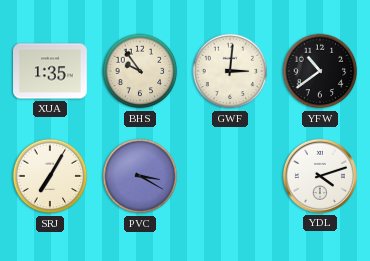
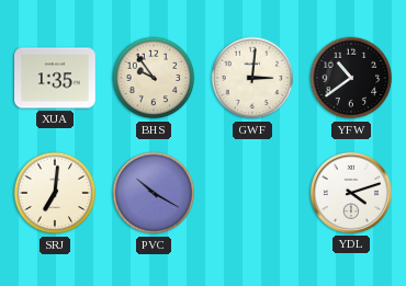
SRJ: 7:05 -> 7:01
PVC: 3:20 -> 10:20
